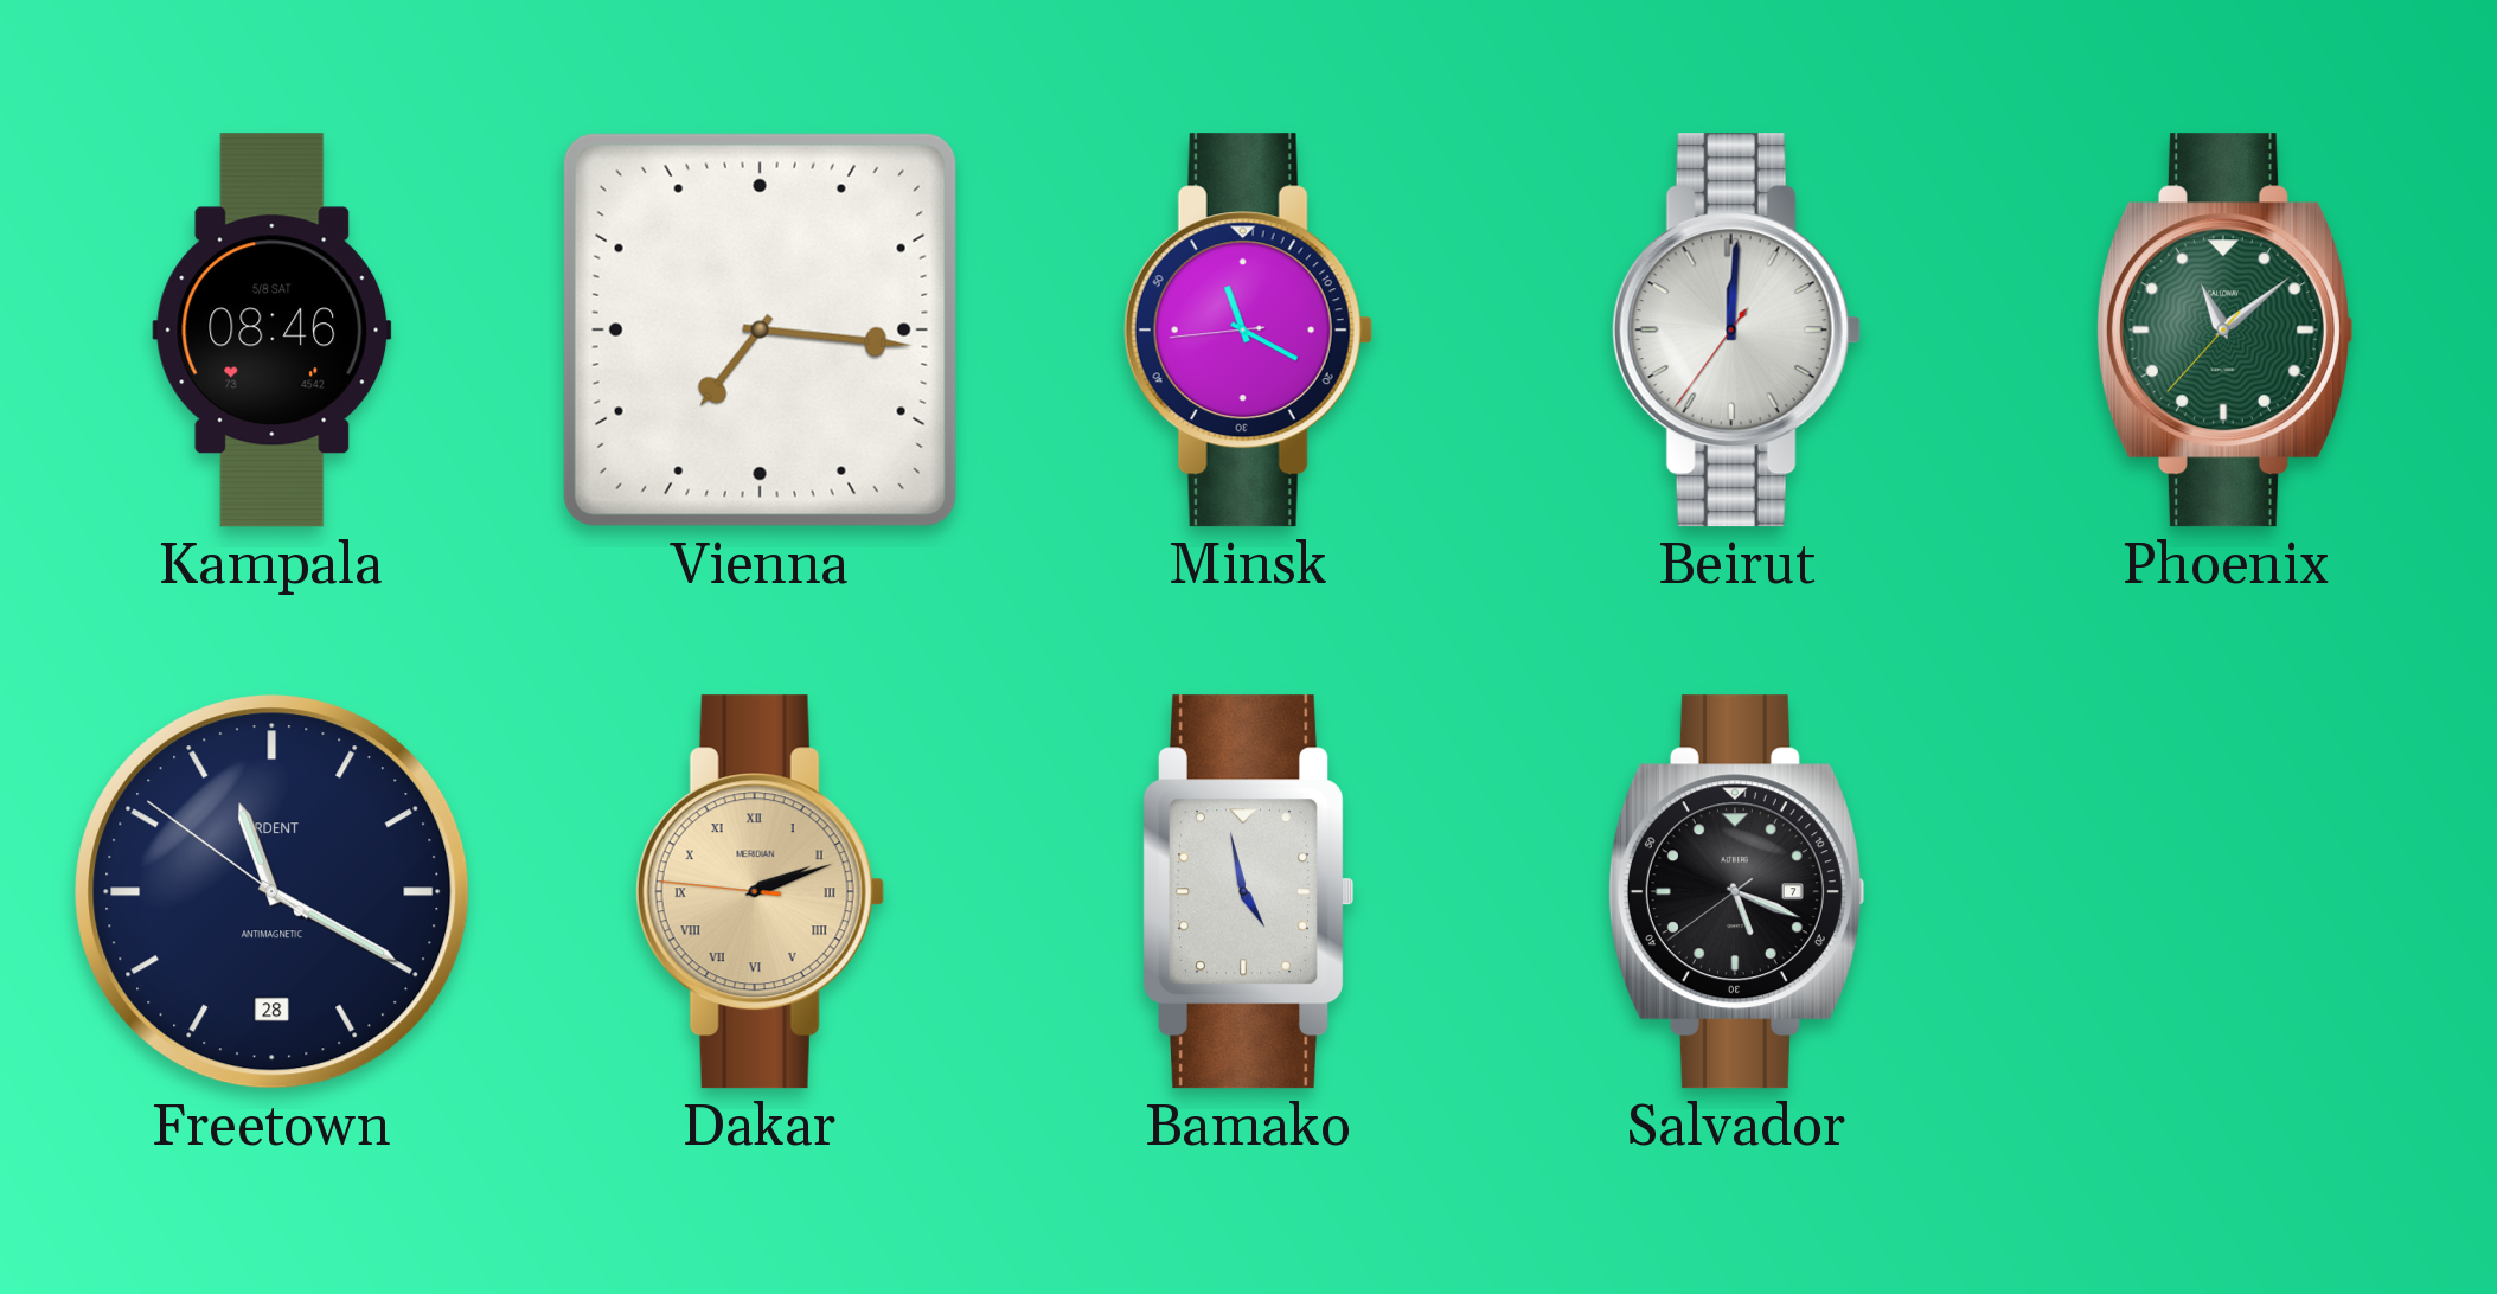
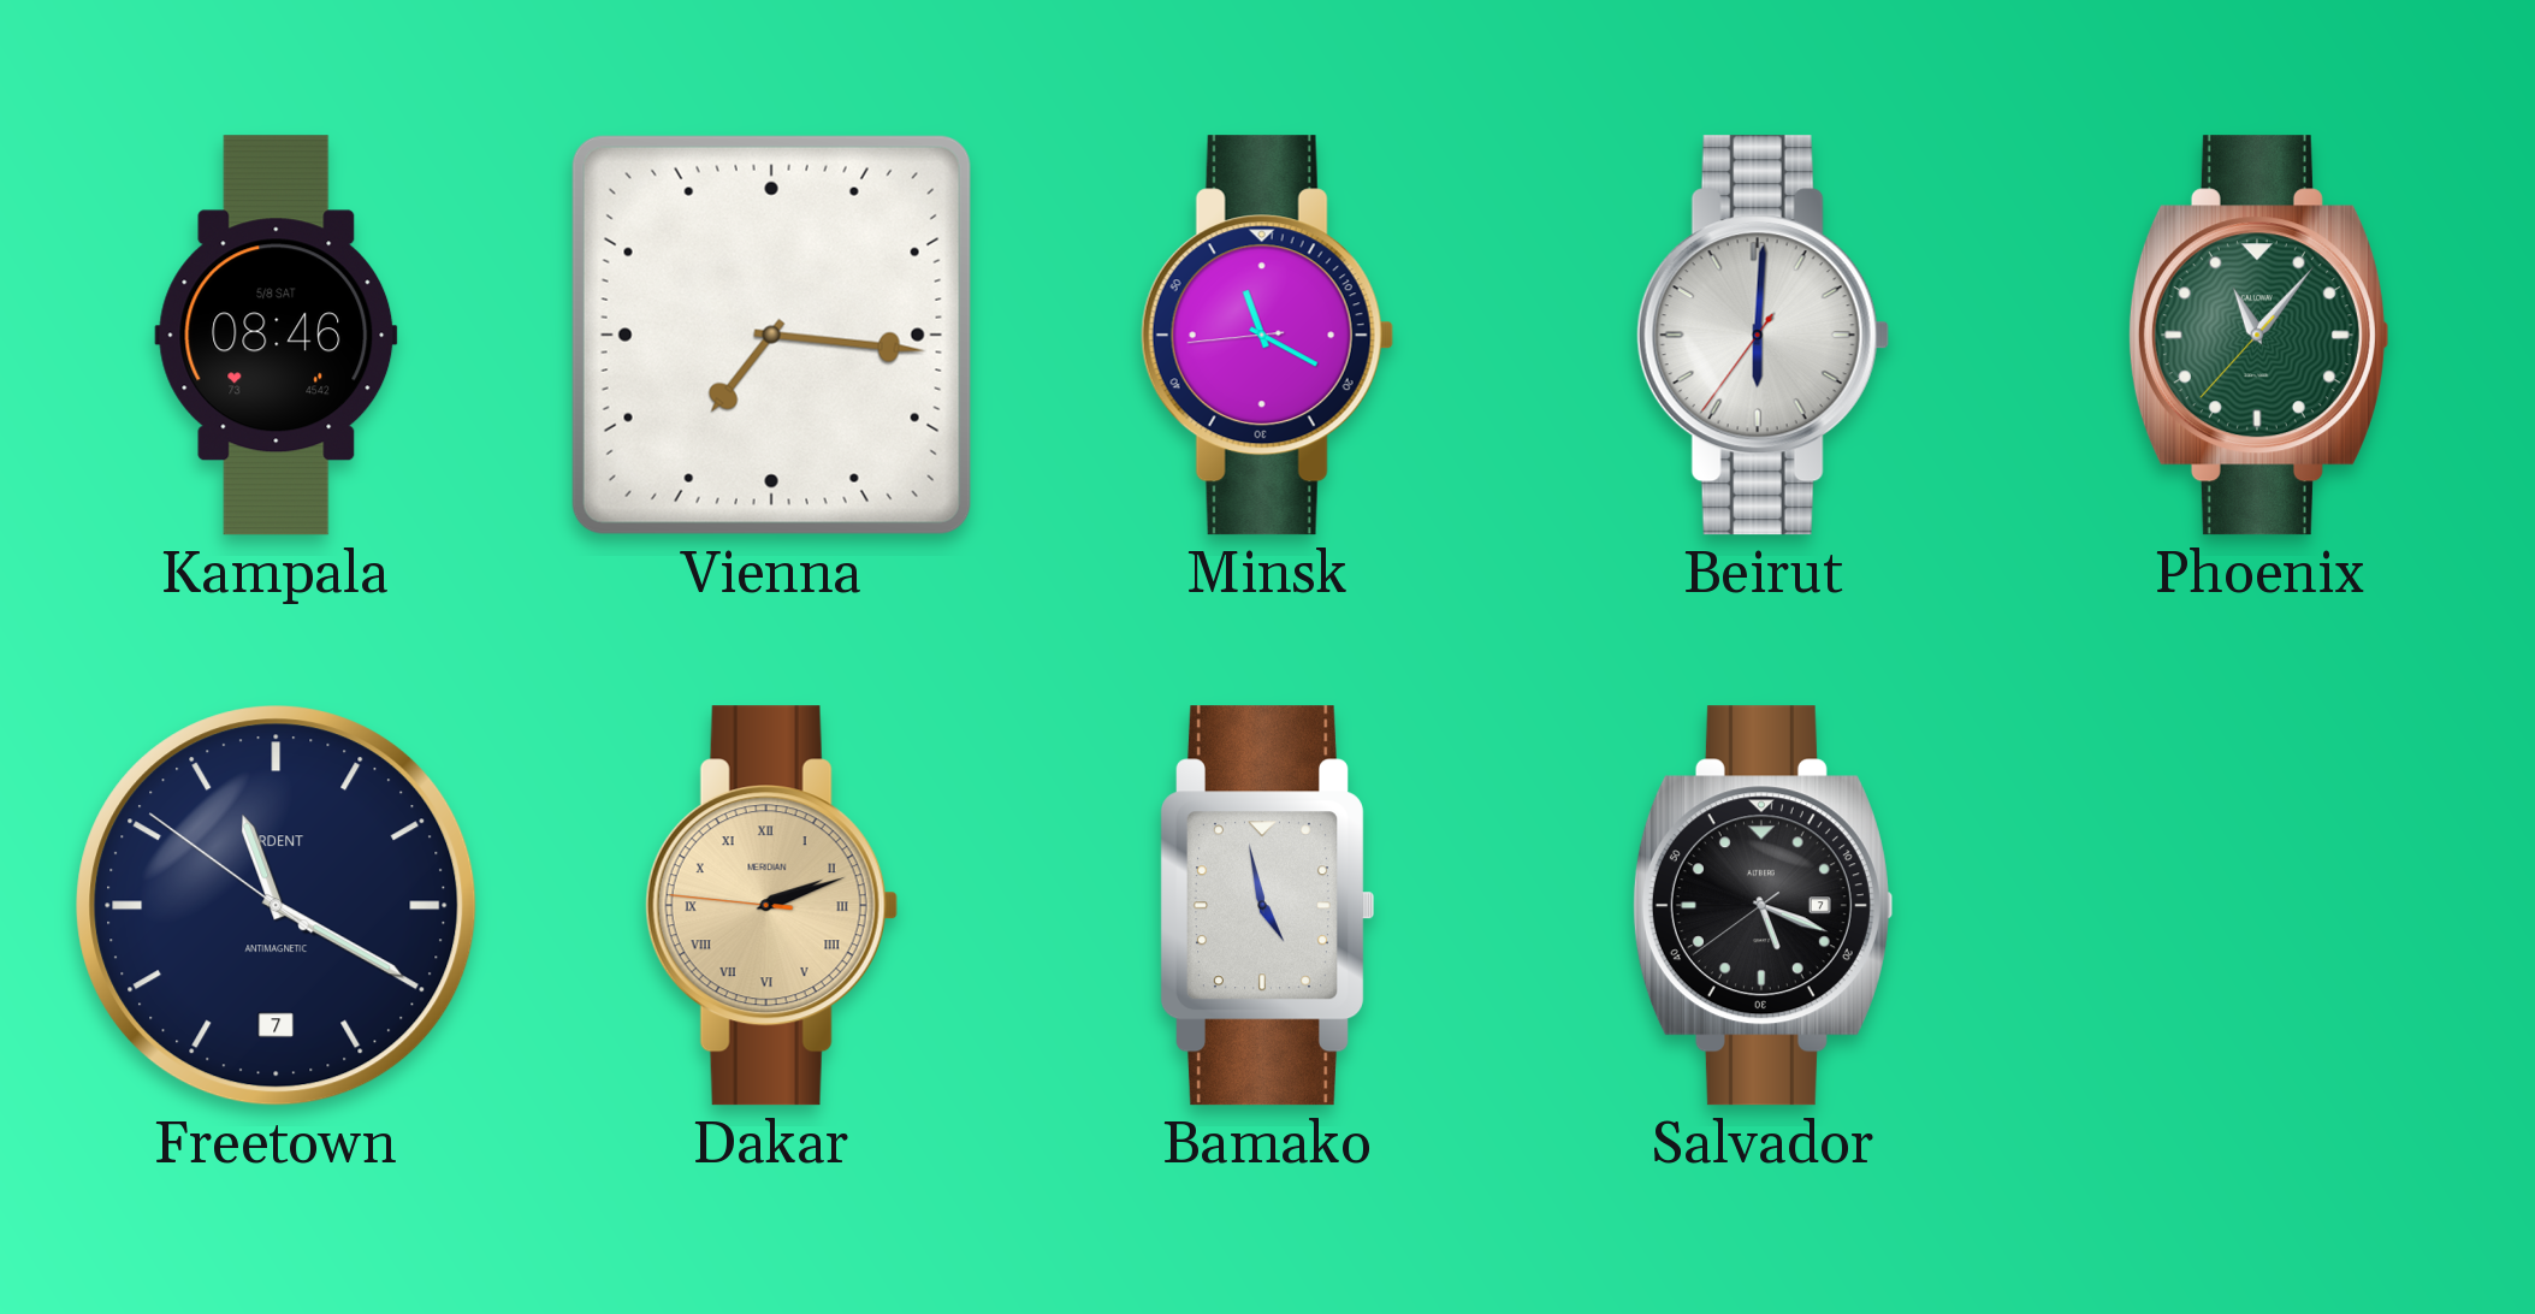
Beirut: 12:00 -> 6:00
Phoenix: 11:08 -> 11:06
Freetown date: 28 -> 7
